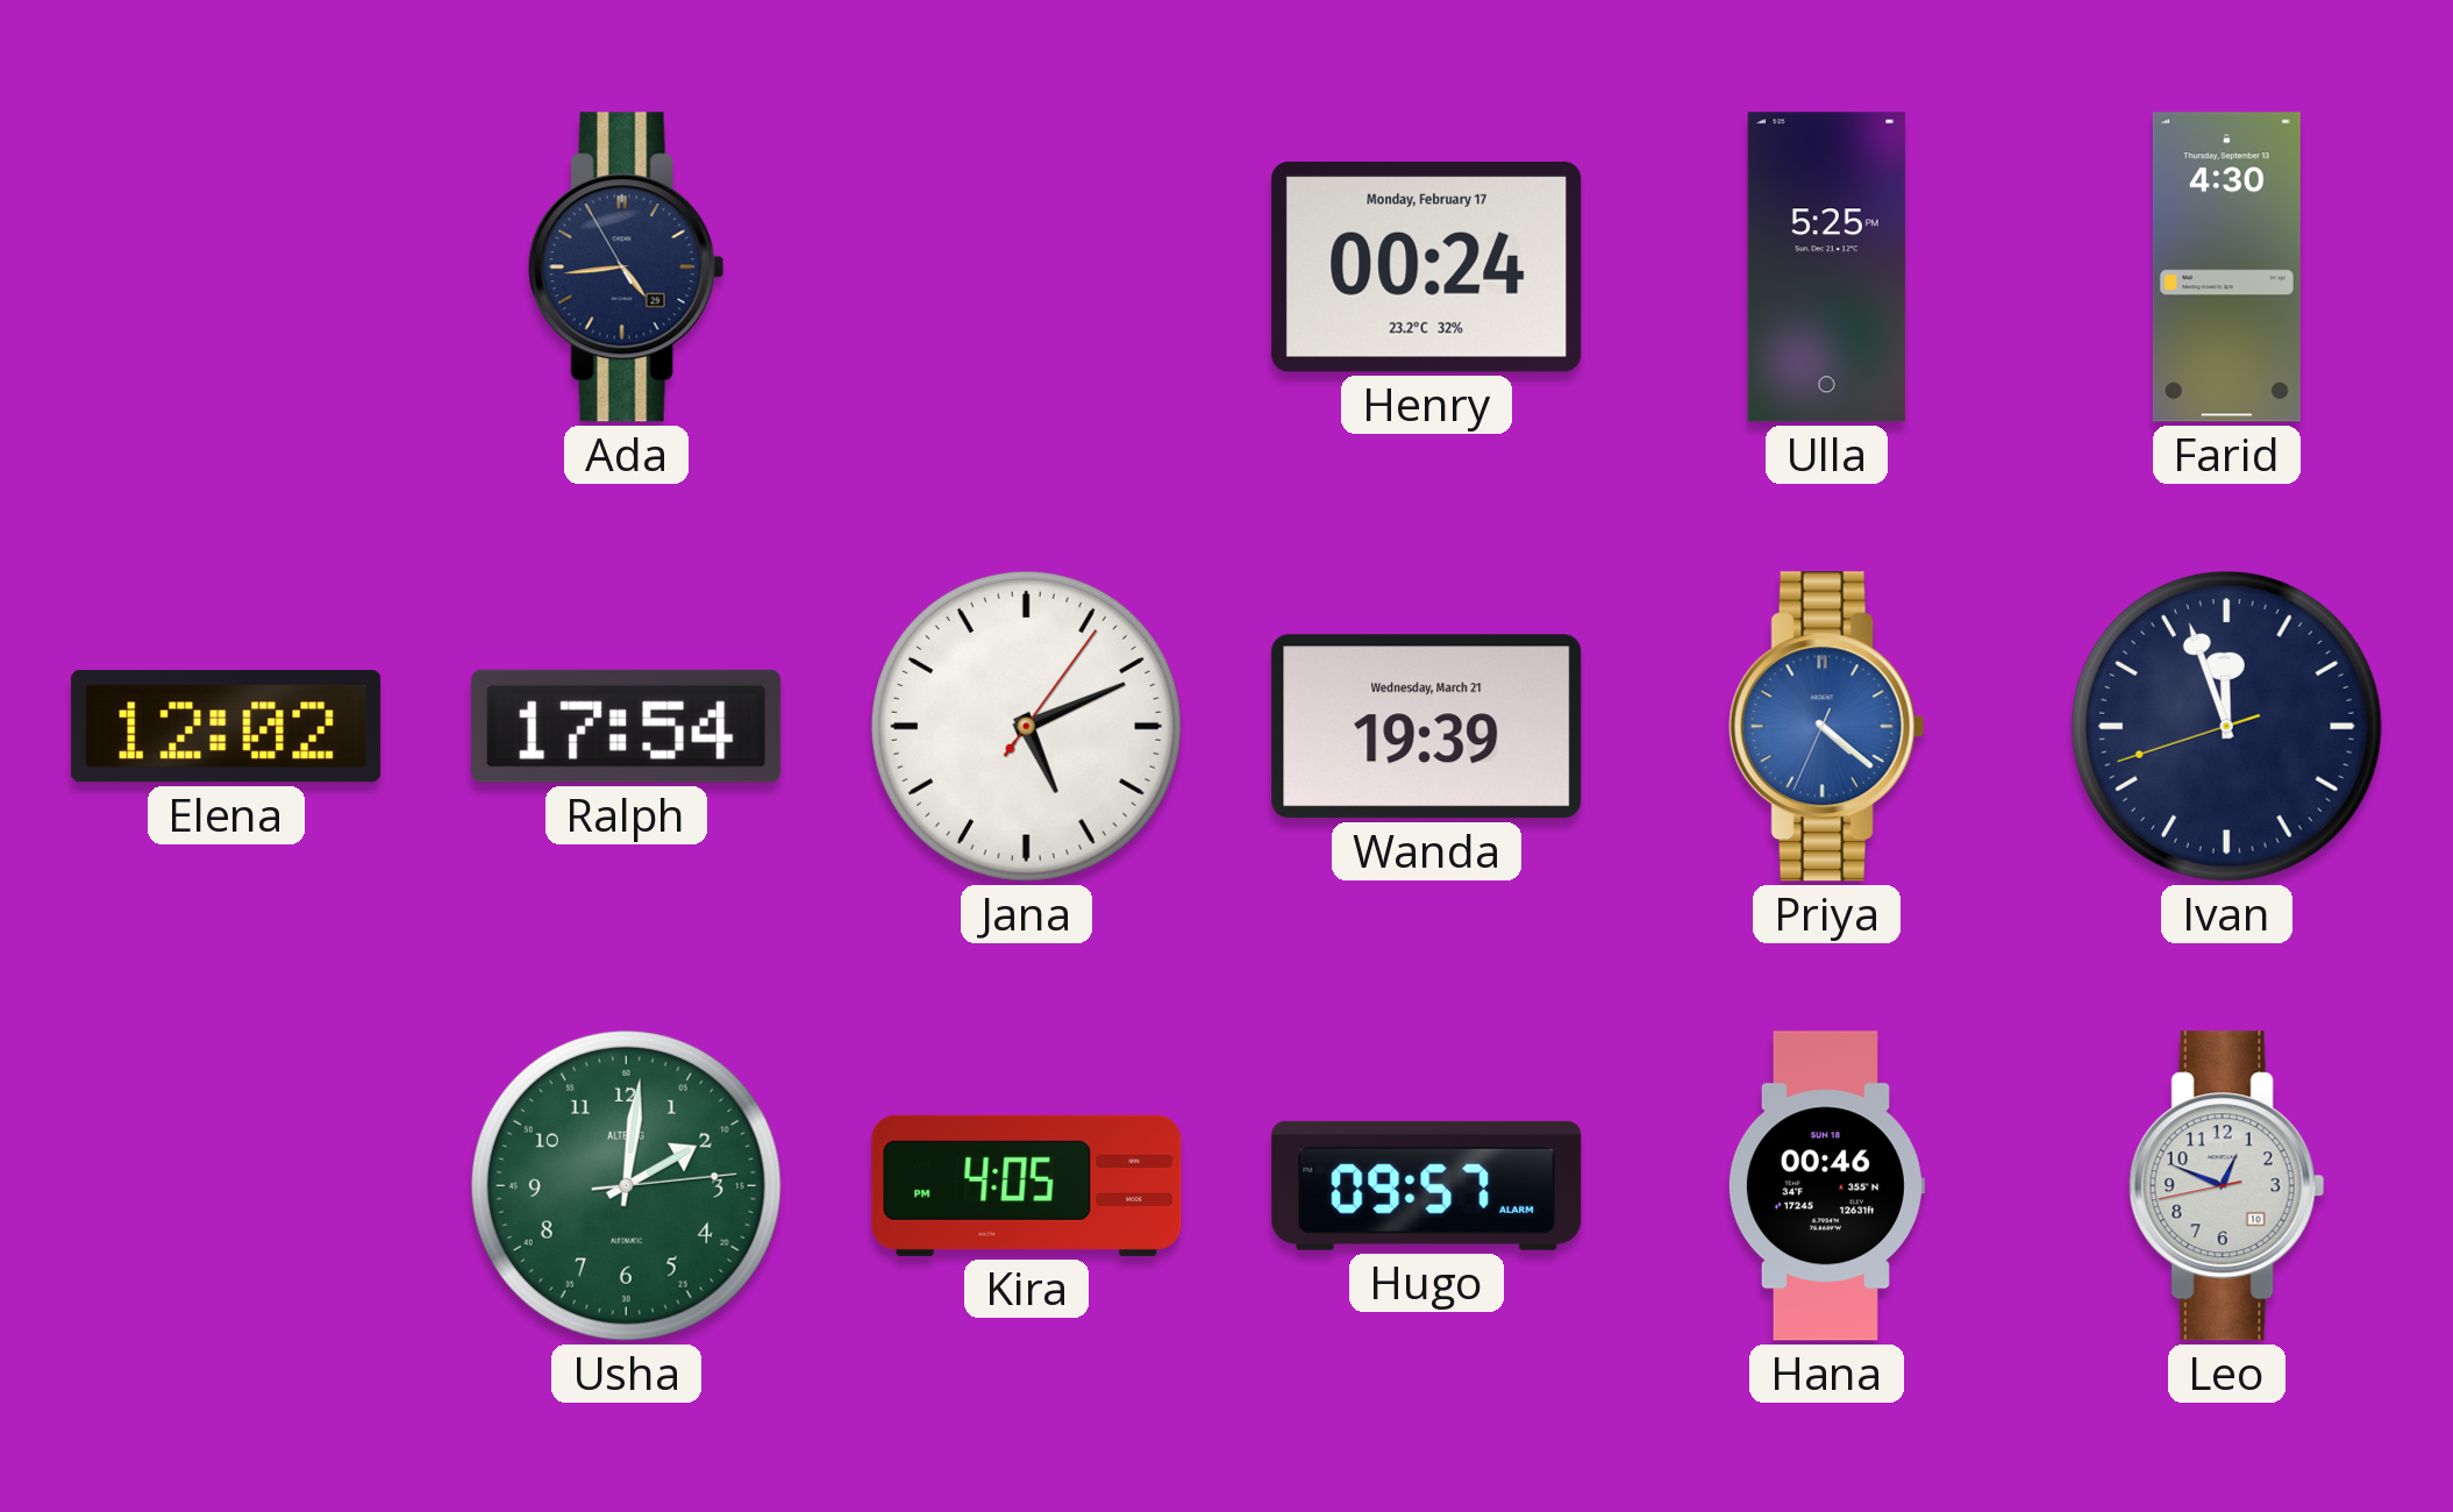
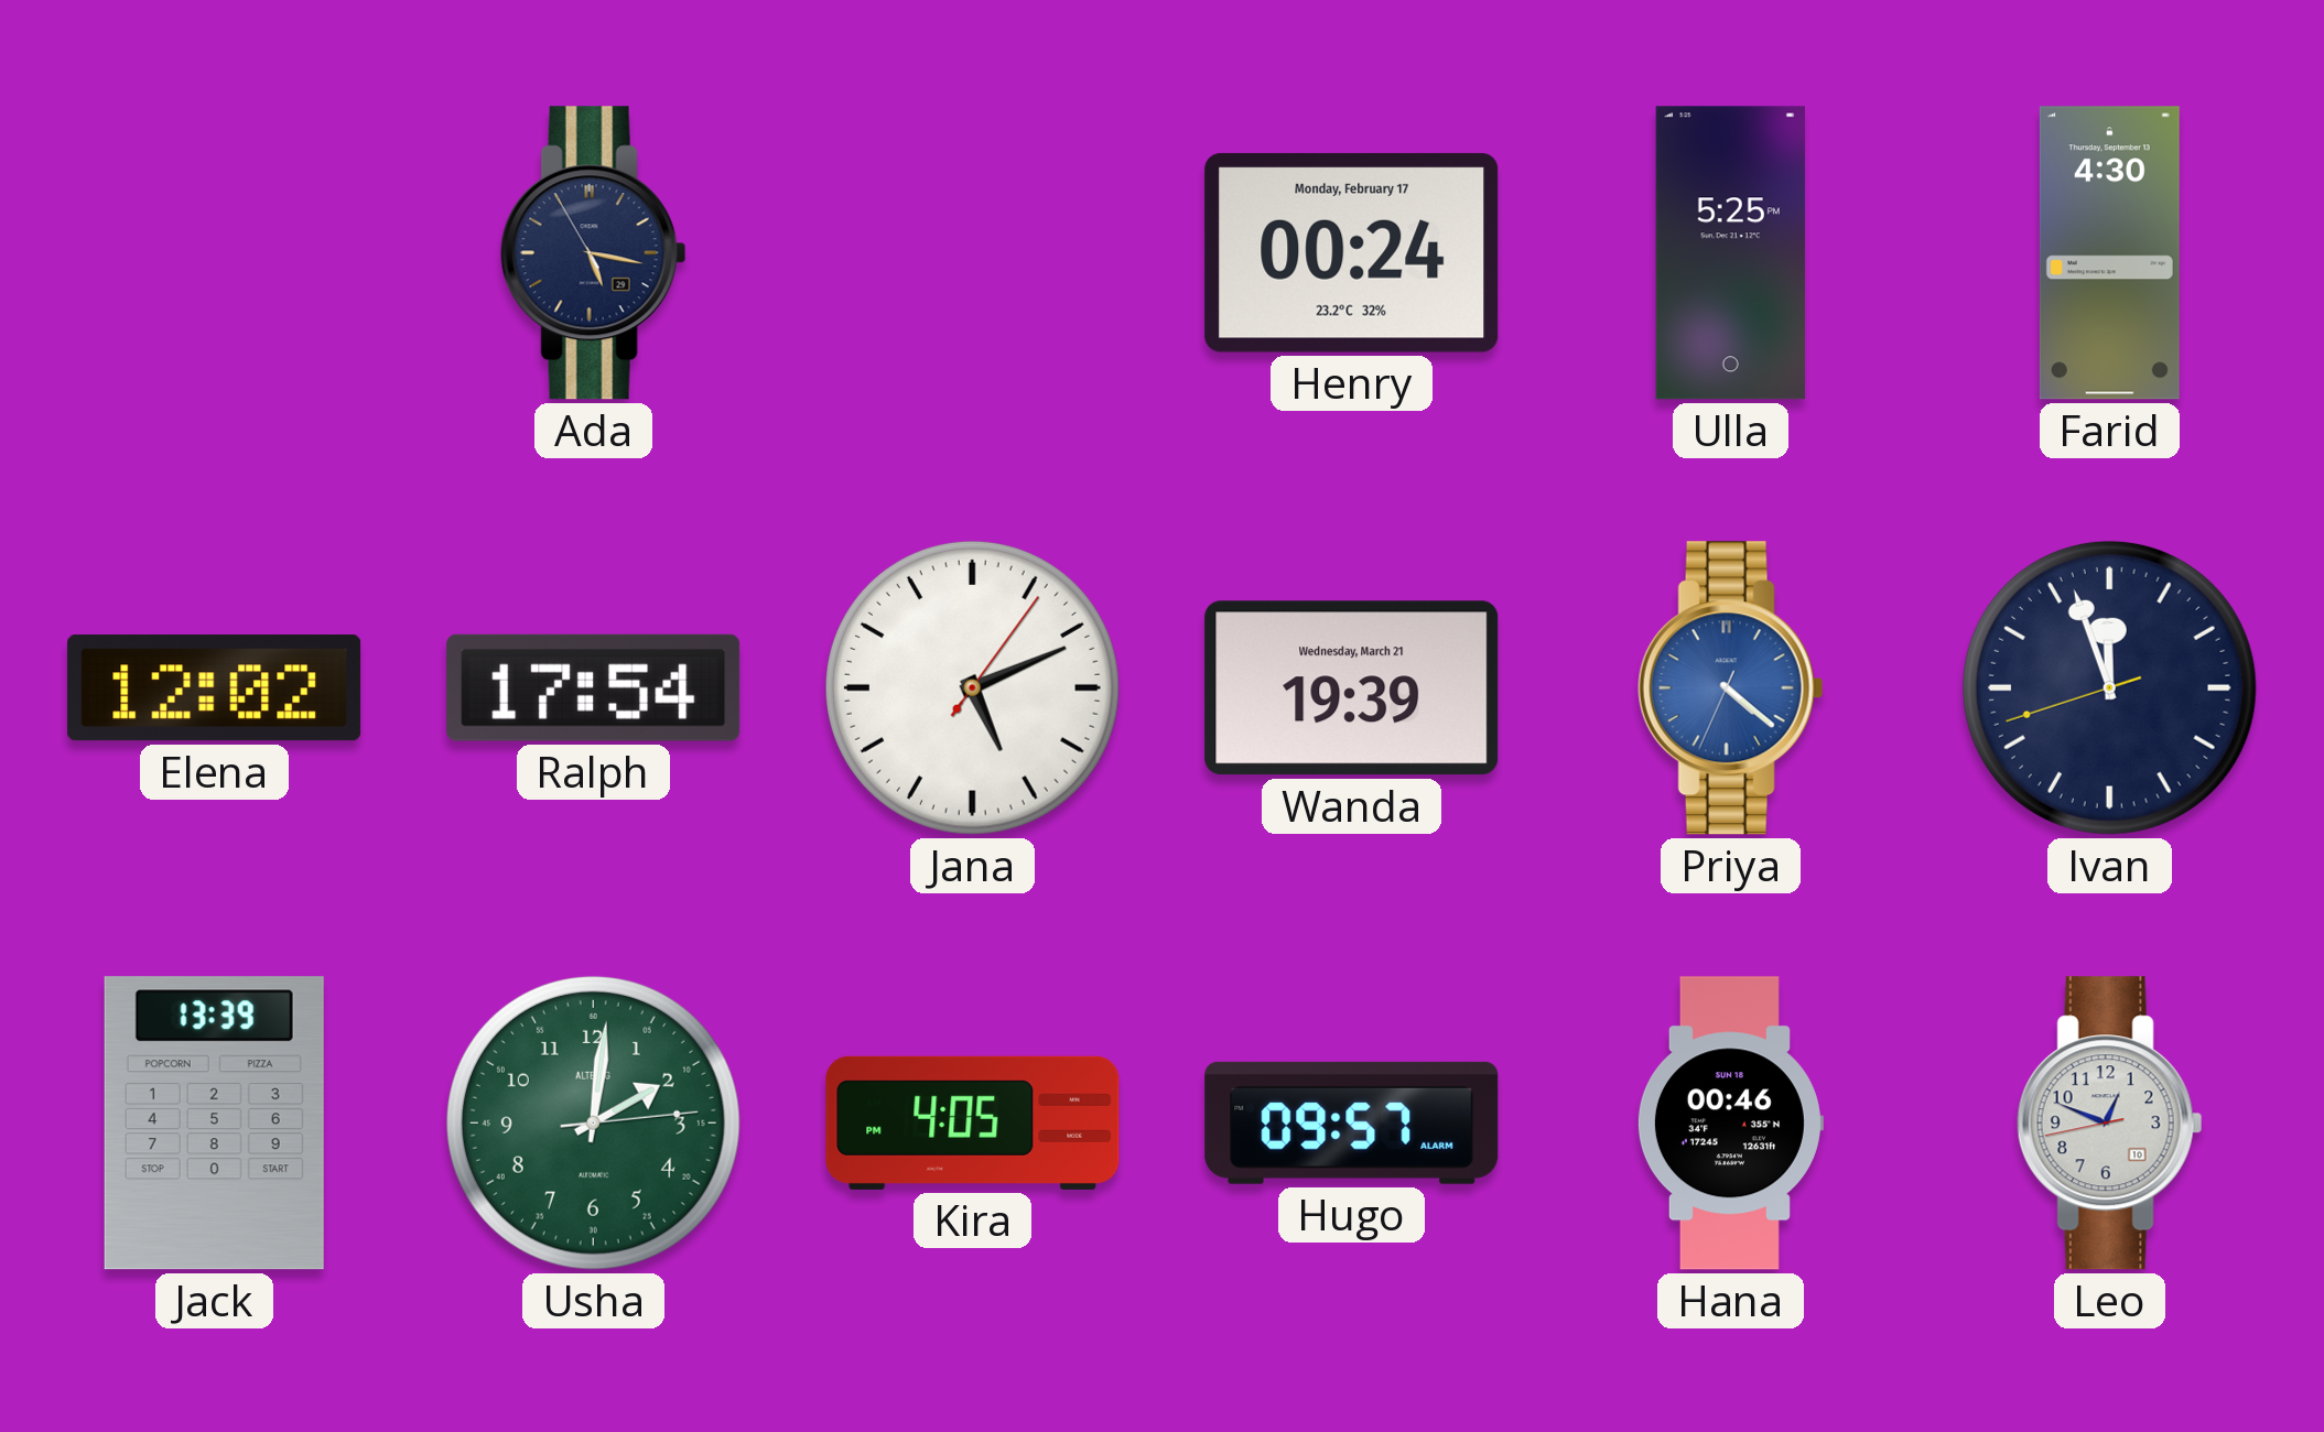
Ada: 4:43 -> 5:16
Jack: none -> 13:39
